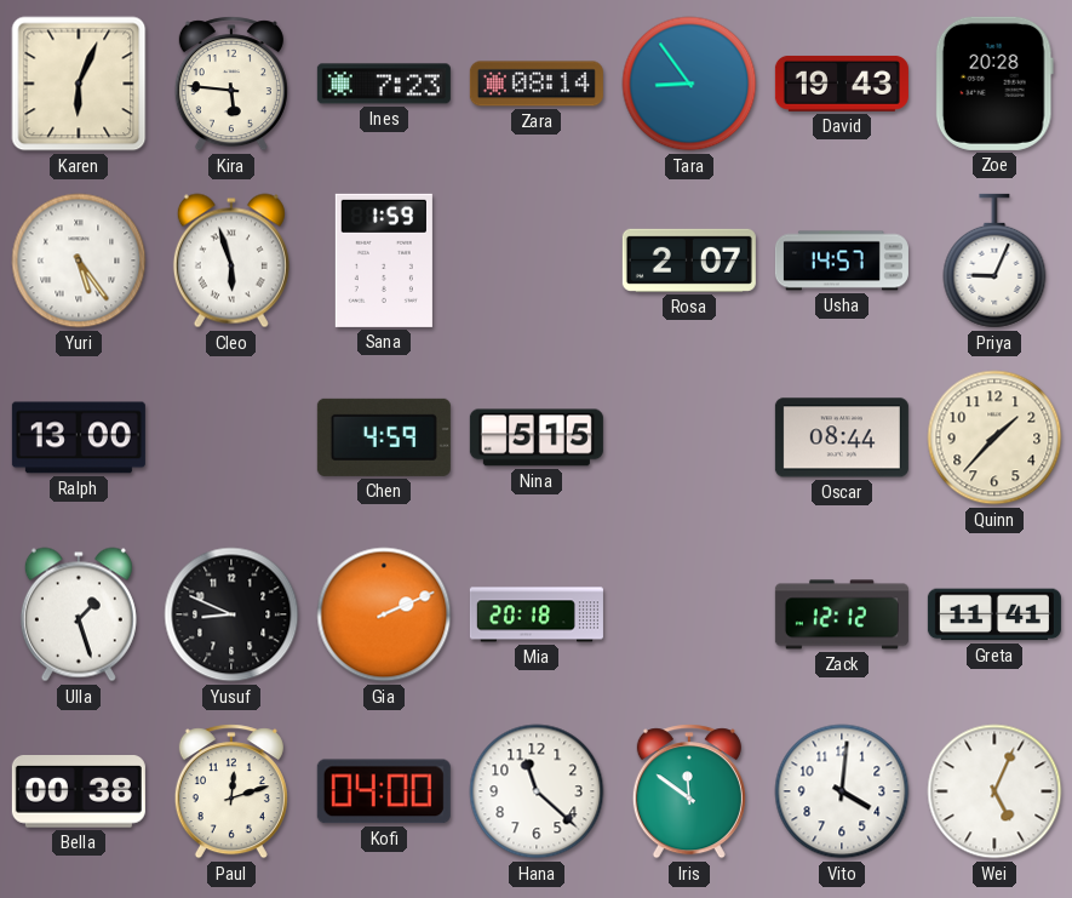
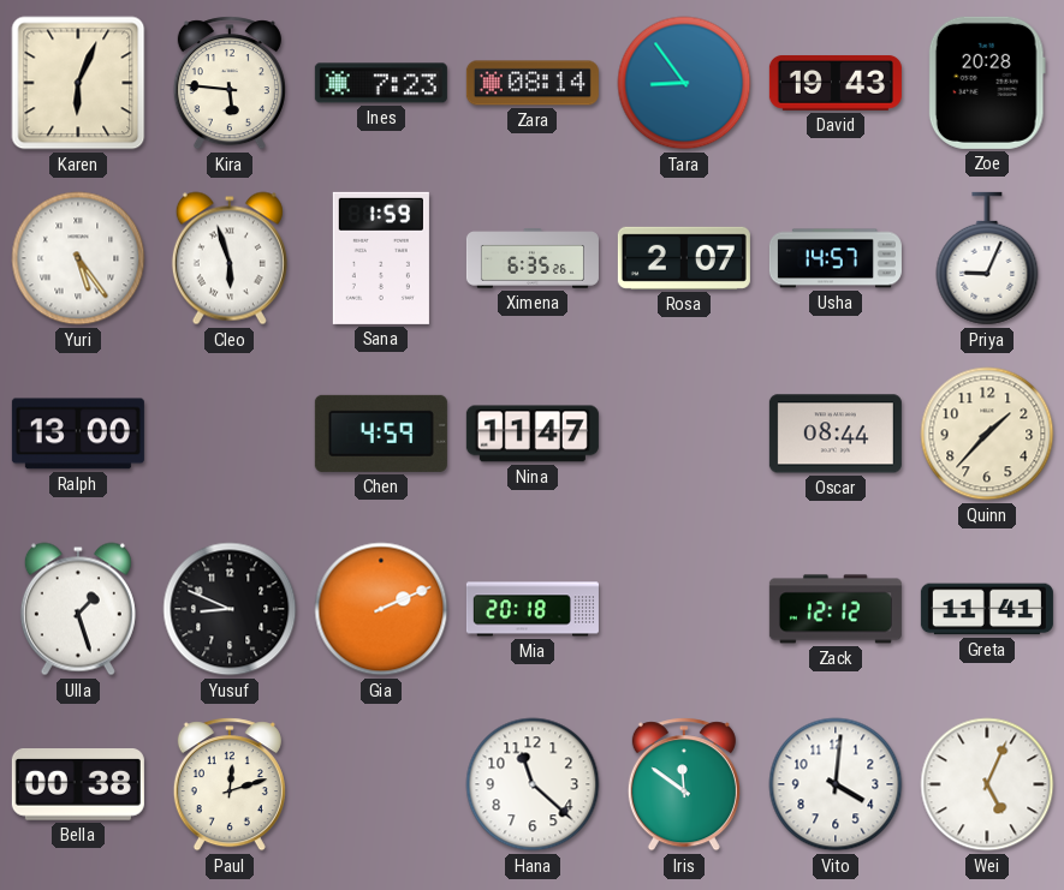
Ximena: none -> 6:35
Nina: 5:15 -> 11:47
Kofi: 04:00 -> none
